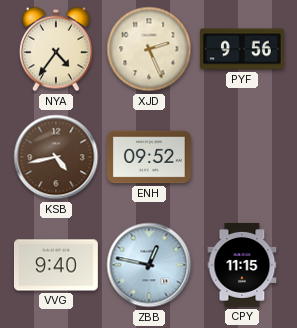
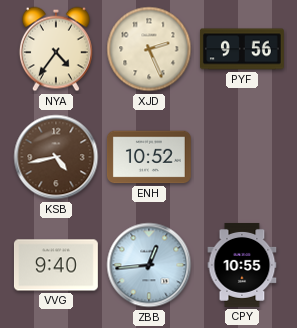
ENH: 09:52 -> 10:52
ZBB: 12:47 -> 12:44
CPY: 11:15 -> 10:55
